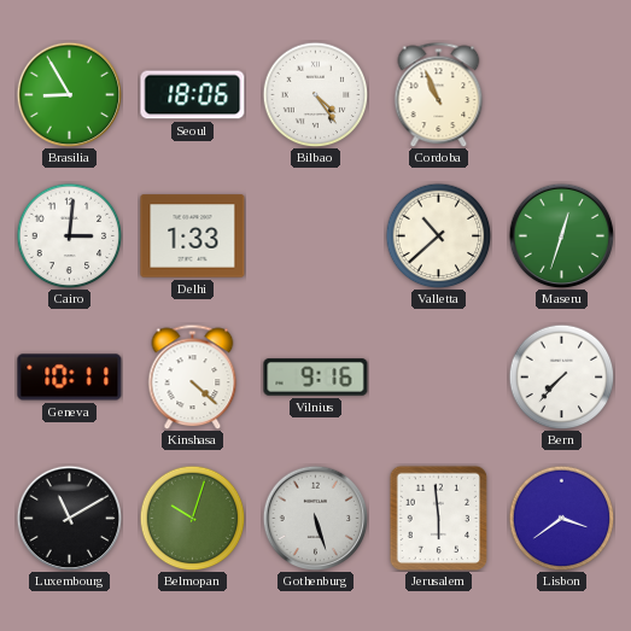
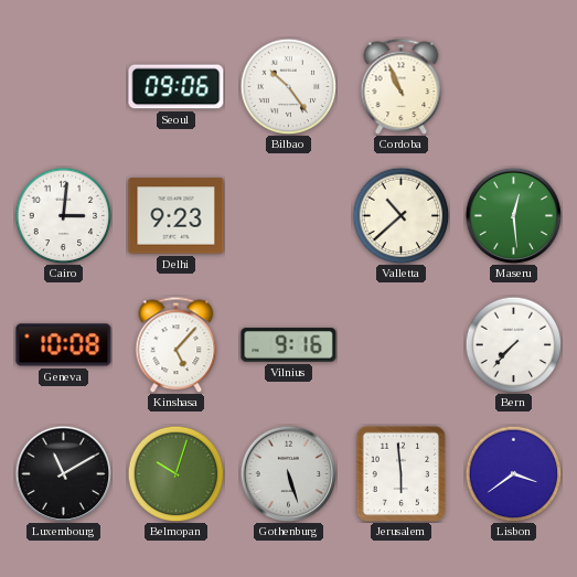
Brasilia: 8:55 -> none
Seoul: 18:06 -> 09:06
Bilbao: 4:24 -> 10:24
Delhi: 1:33 -> 9:23
Maseru: 12:33 -> 12:29
Geneva: 10:11 -> 10:08
Kinshasa: 4:22 -> 5:07
